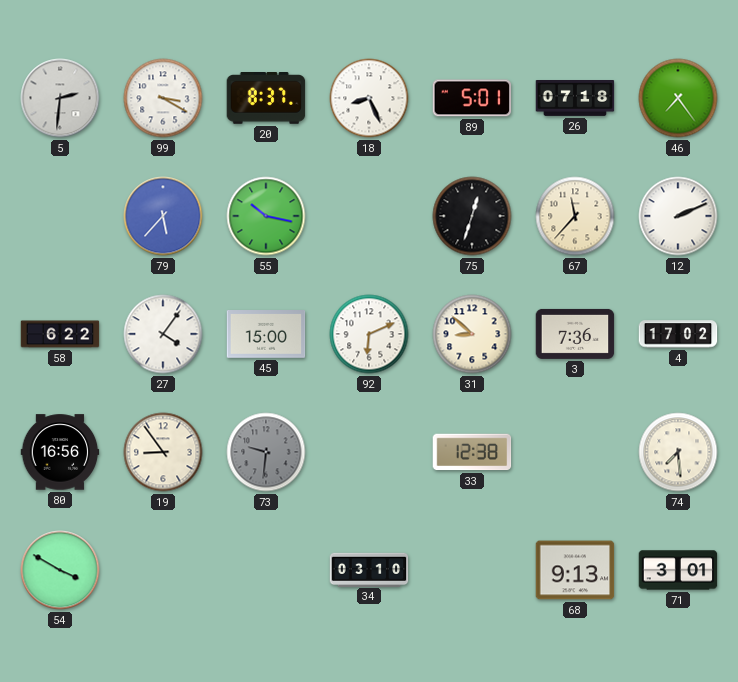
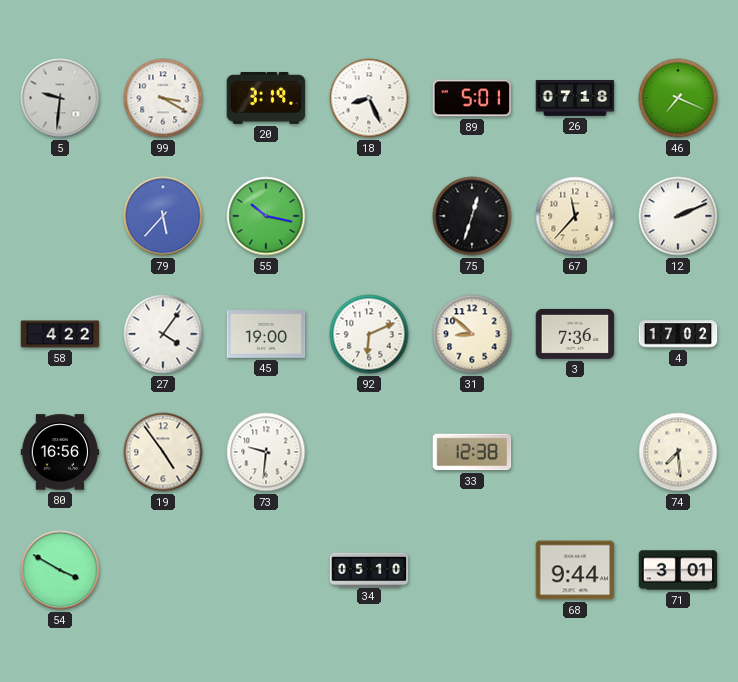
5: 2:31 -> 9:31
20: 8:37 -> 3:19
46: 7:24 -> 7:19
58: 6:22 -> 4:22
45: 15:00 -> 19:00
19: 8:54 -> 4:54
73 dial: grey -> white
34: 03:10 -> 05:10
68: 9:13 -> 9:44
